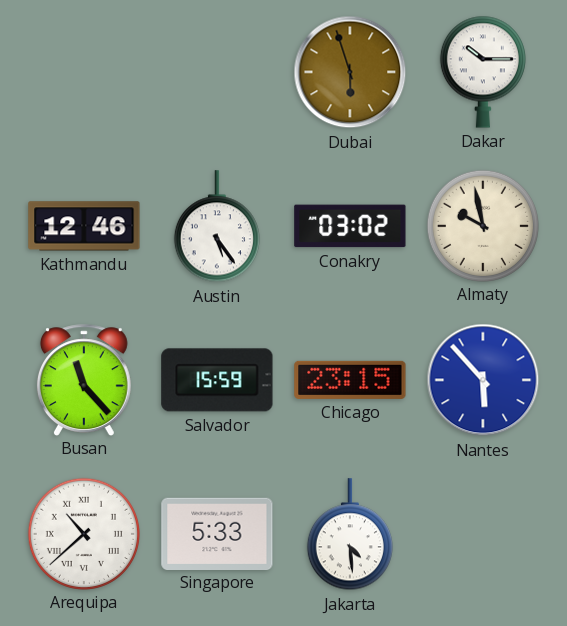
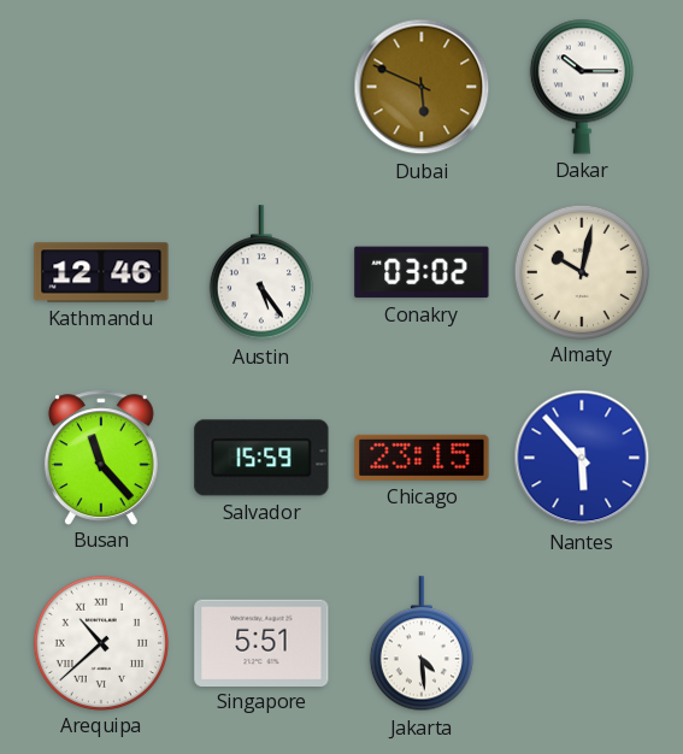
Dubai: 5:57 -> 5:49
Almaty: 9:58 -> 10:02
Singapore: 5:33 -> 5:51
